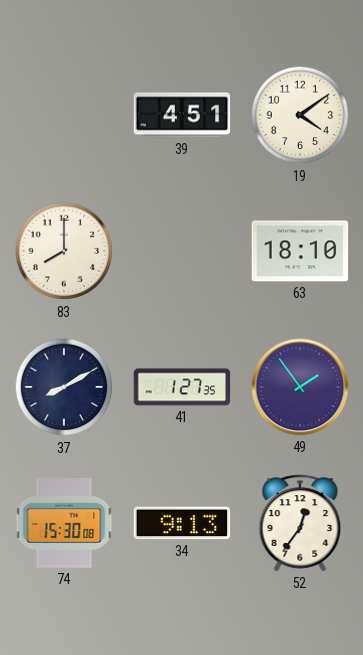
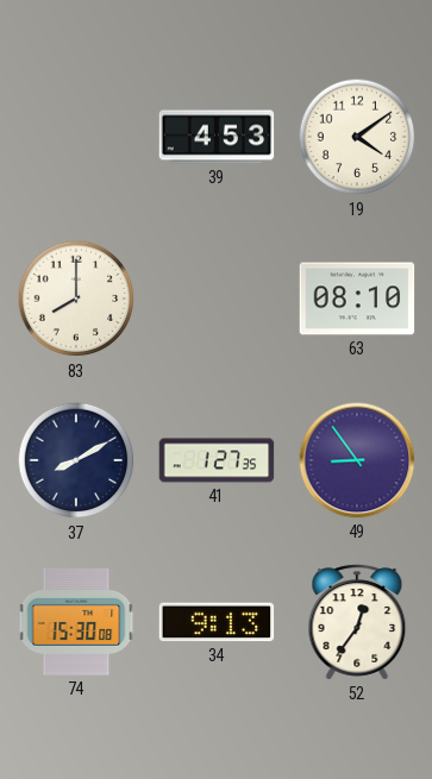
39: 4:51 -> 4:53
63: 18:10 -> 08:10
49: 1:54 -> 8:54
